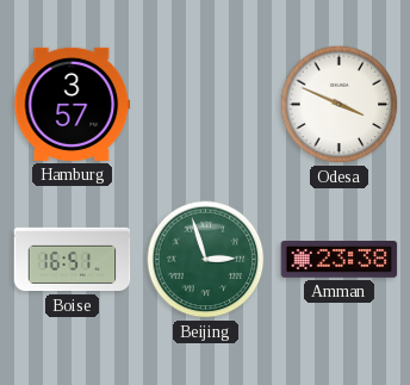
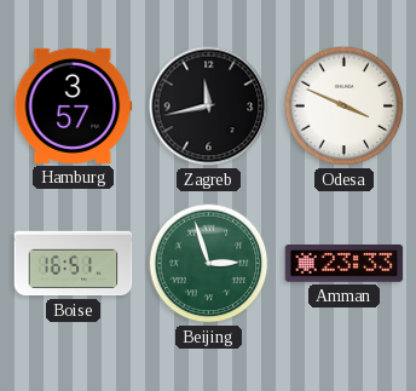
Zagreb: none -> 11:43
Amman: 23:38 -> 23:33
